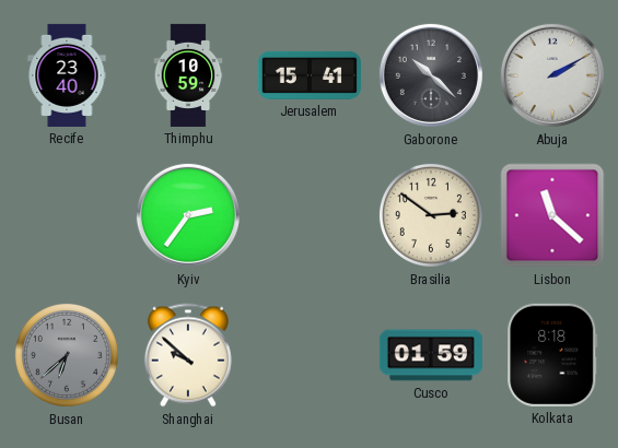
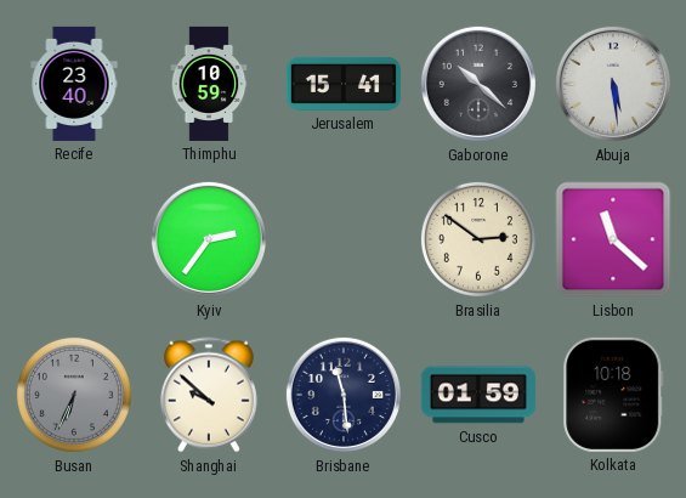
Abuja: 2:10 -> 5:29
Busan: 6:38 -> 6:34
Brisbane: none -> 11:29
Kolkata: 8:18 -> 10:18
